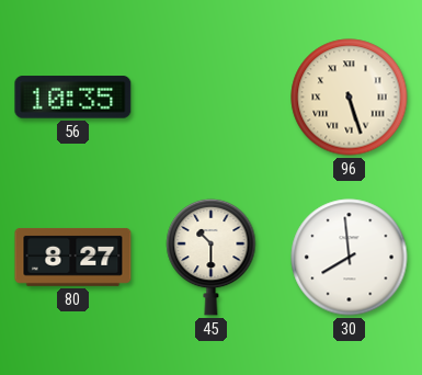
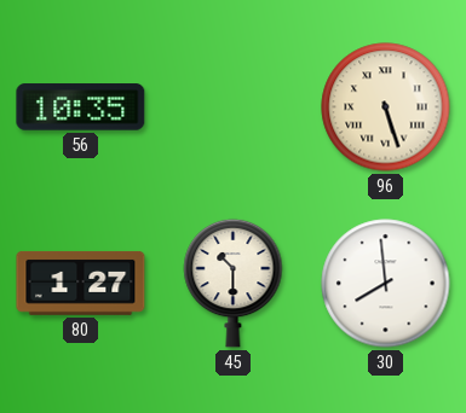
80: 8:27 -> 1:27
